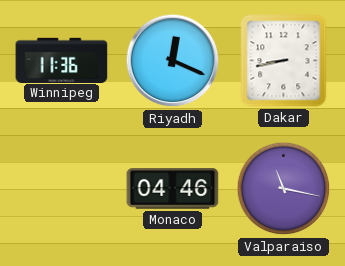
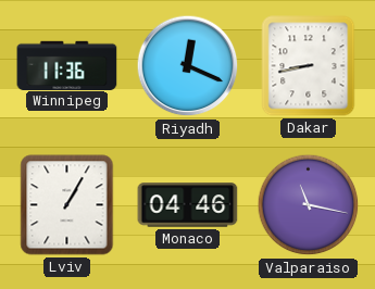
Lviv: none -> 1:05
